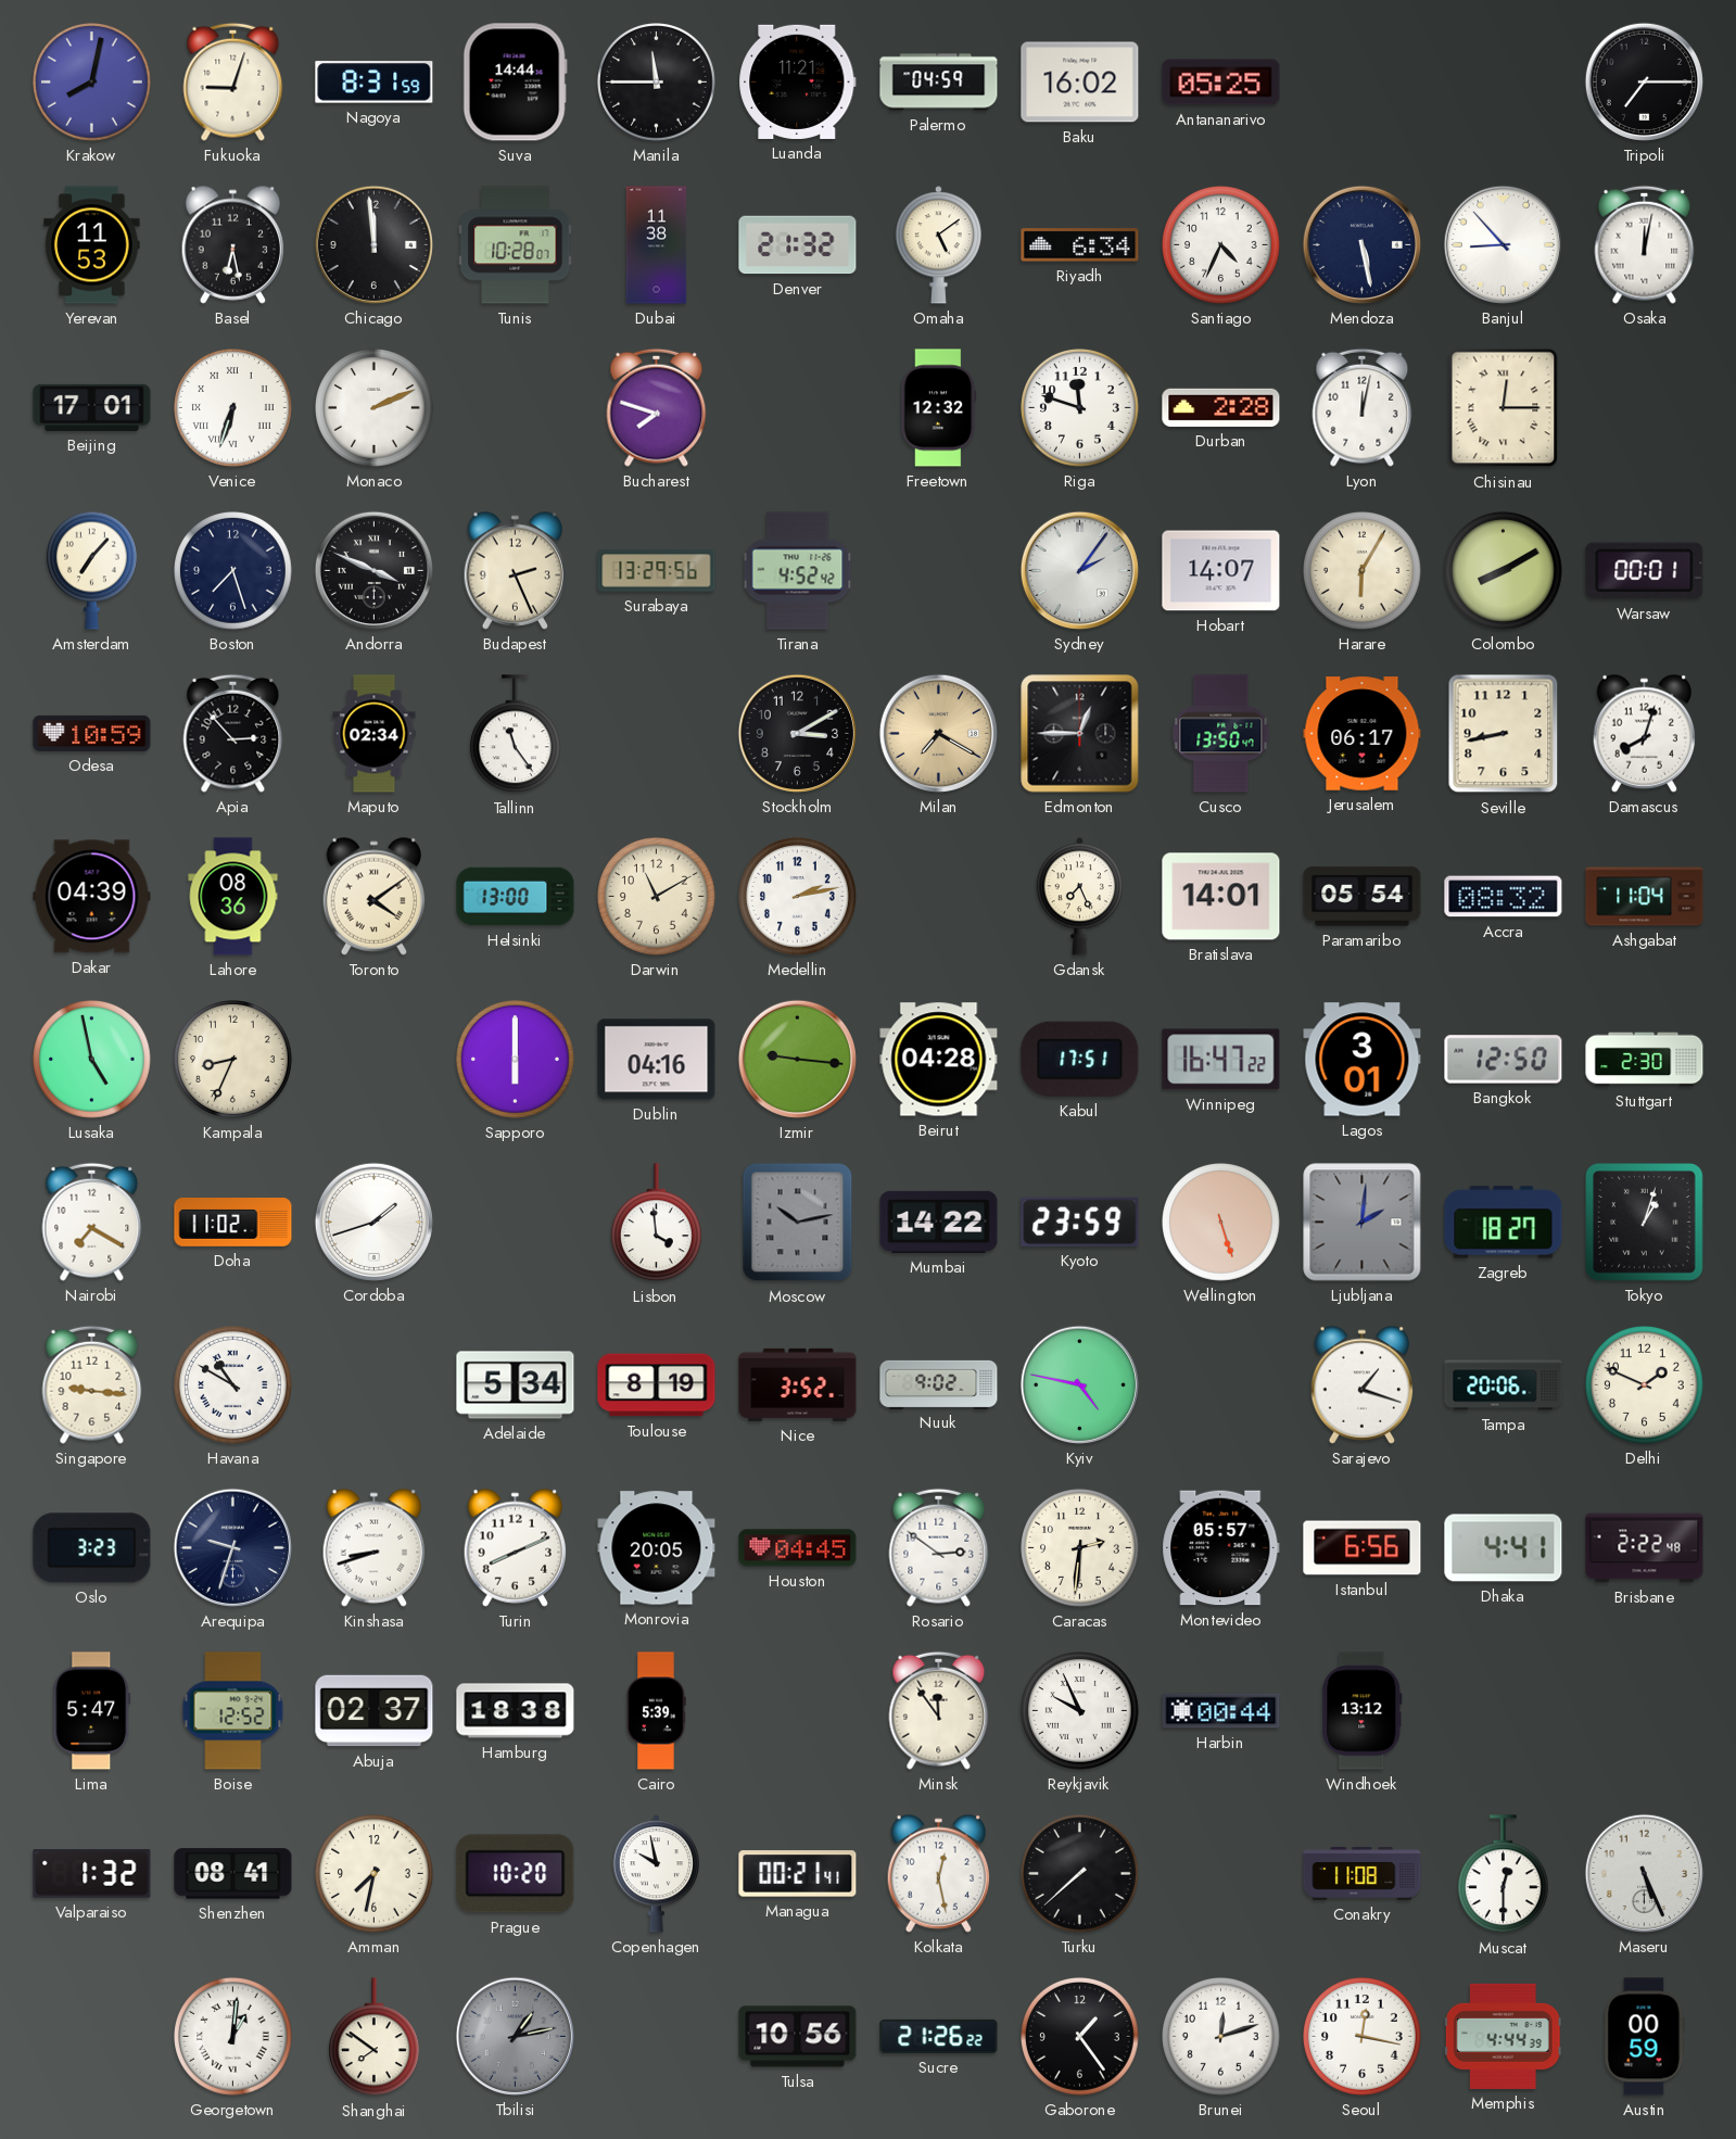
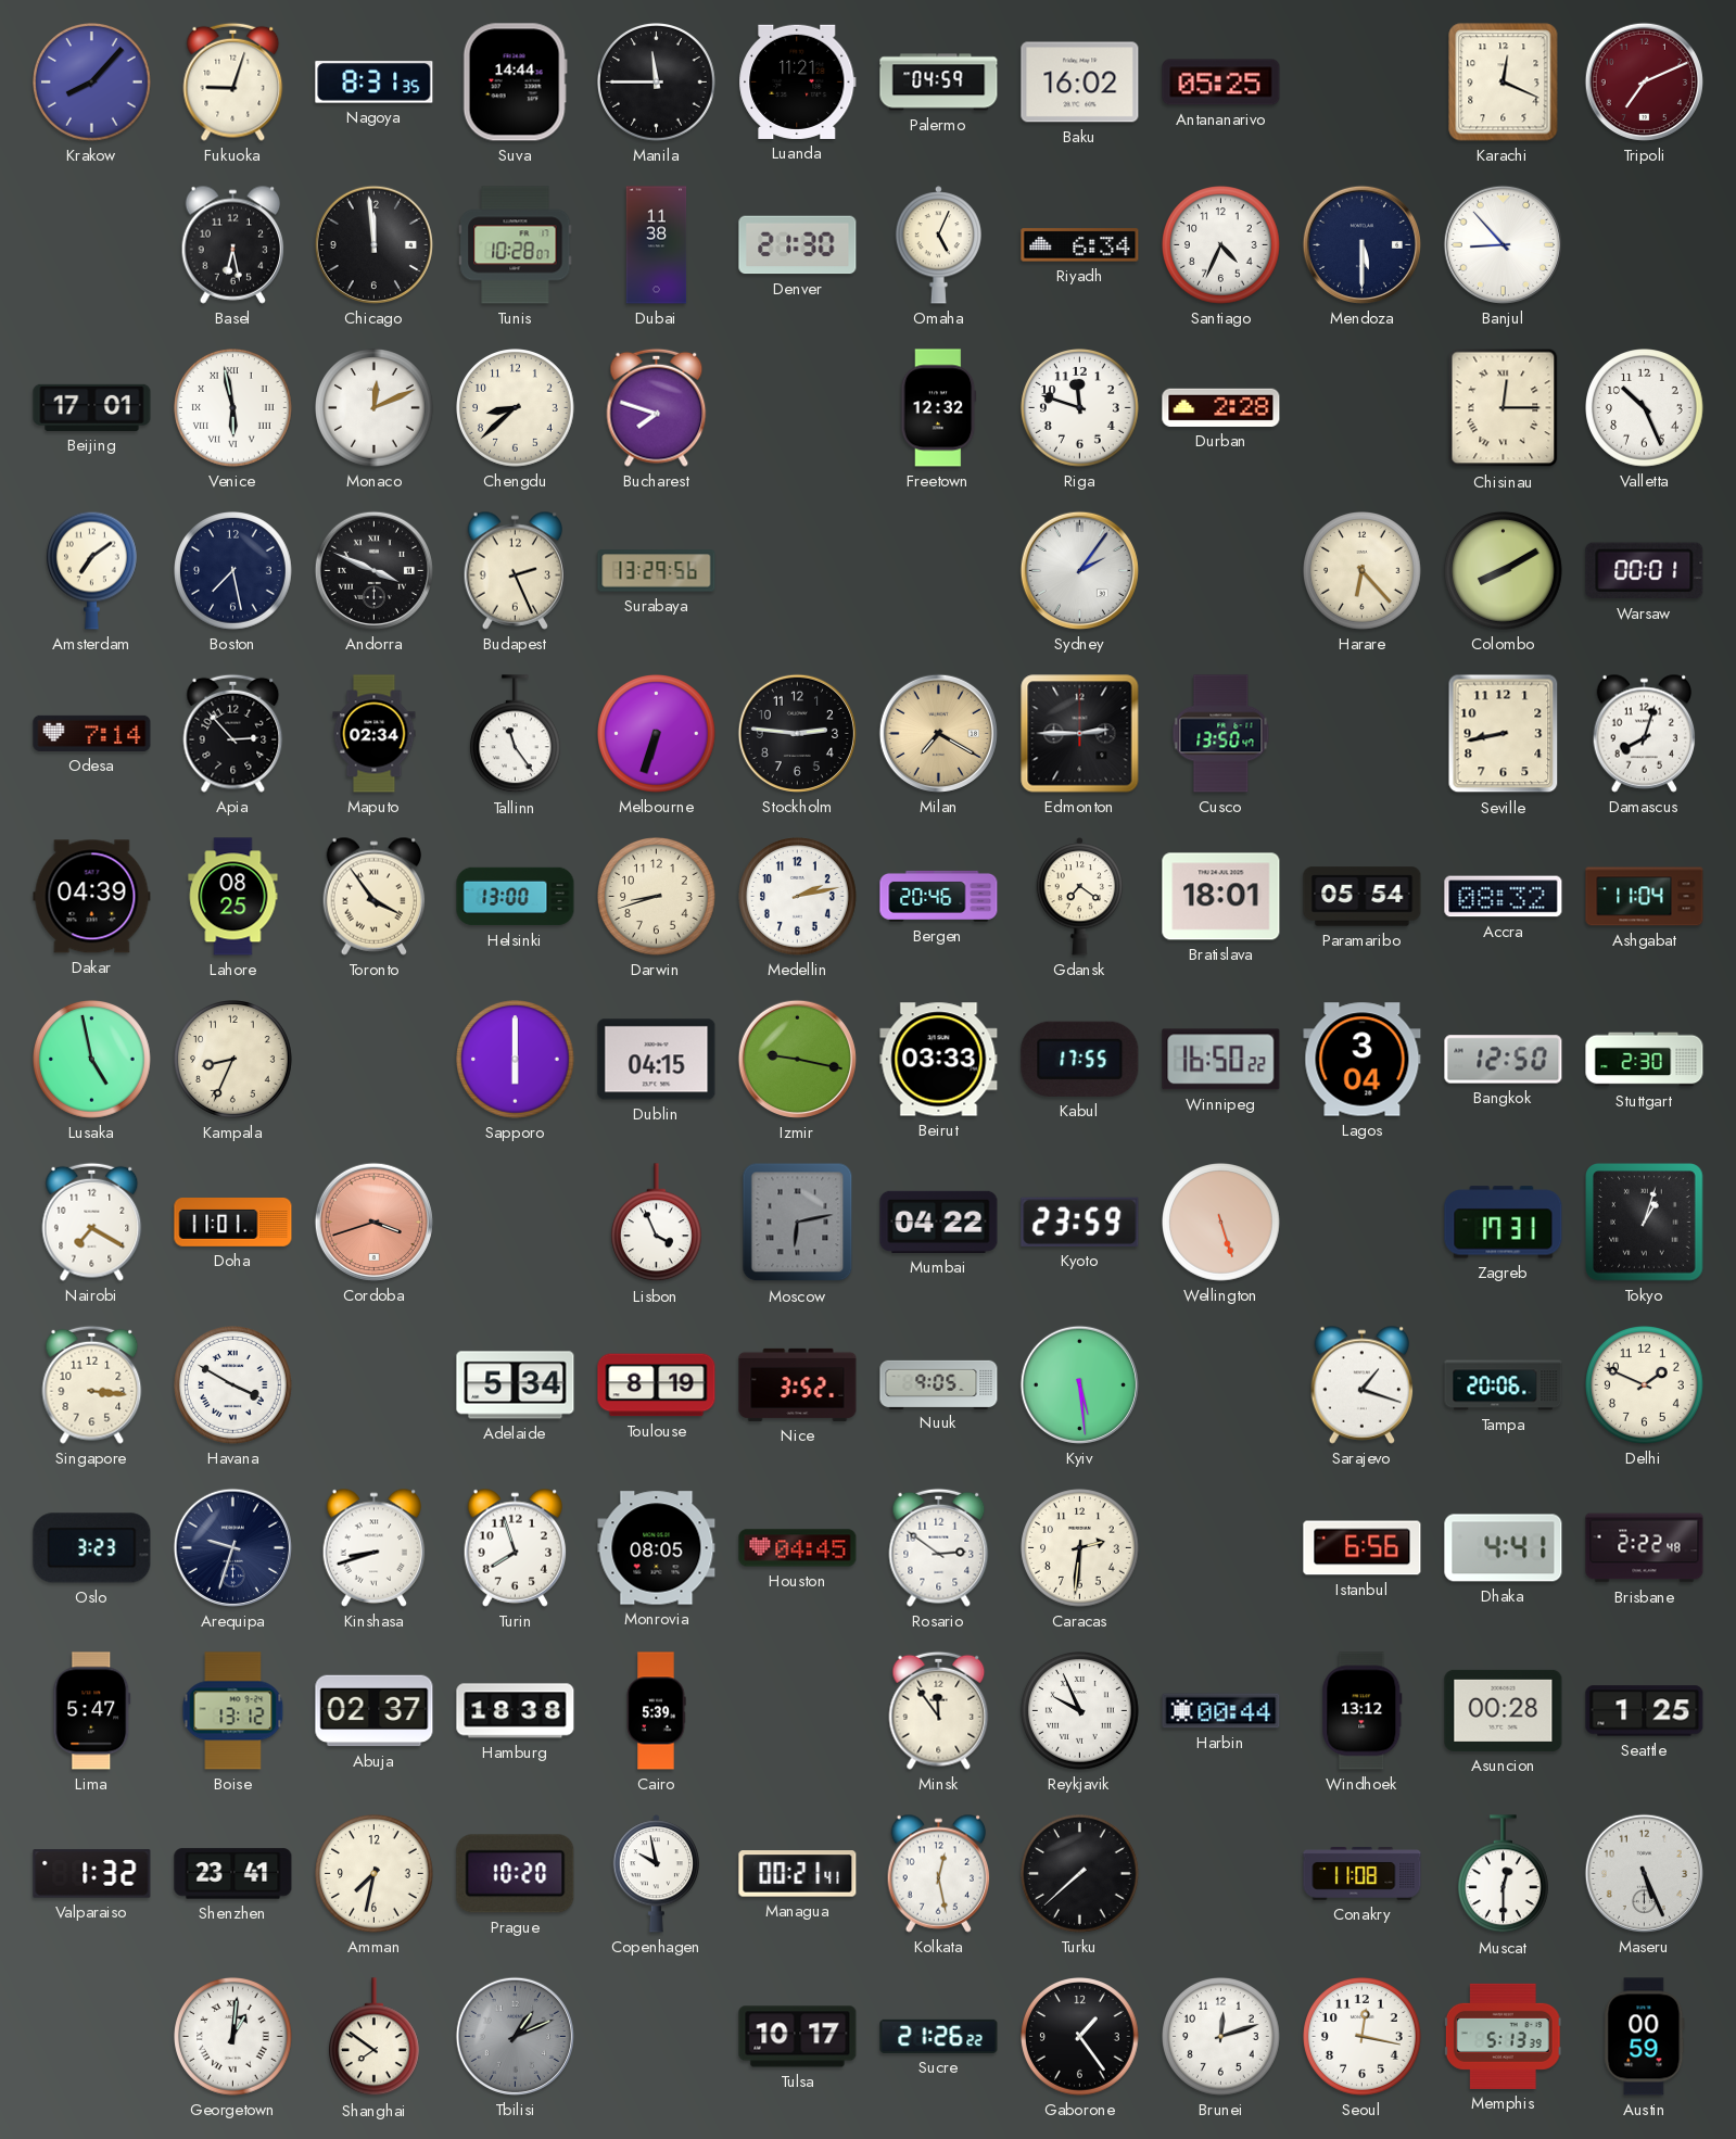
Krakow: 8:02 -> 8:07
Nagoya: 8:31:59 -> 8:31:35
Karachi: none -> 12:19
Tripoli: 7:15 -> 7:11
Tripoli dial: black -> burgundy
Yerevan: 11:53 -> none
Denver: 21:32 -> 21:30
Omaha: 5:09 -> 5:04
Mendoza: 5:28 -> 5:30
Osaka: 12:02 -> none
Venice: 6:33 -> 5:58
Monaco: 2:11 -> 12:11
Chengdu: none -> 8:38
Lyon: 12:02 -> none
Valletta: none -> 10:26
Amsterdam: 7:07 -> 7:09
Boston: 7:27 -> 7:28
Tirana: 4:52 -> none
Hobart: 14:07 -> none
Harare: 6:05 -> 6:23
Odesa: 10:59 -> 7:14
Melbourne: none -> 6:33
Stockholm: 3:10 -> 2:46
Edmonton: 12:45 -> 2:45
Jerusalem: 06:17 -> none
Lahore: 08:36 -> 08:25
Toronto: 4:09 -> 3:54
Darwin: 11:10 -> 8:42
Bergen: none -> 20:46
Gdansk: 7:26 -> 7:21
Bratislava: 14:01 -> 18:01
Dublin: 04:16 -> 04:15
Izmir: 9:16 -> 9:17
Beirut: 04:28 -> 03:33
Kabul: 17:51 -> 17:55
Winnipeg: 16:47 -> 16:50
Lagos: 3:01 -> 3:04
Doha: 11:02 -> 11:01
Cordoba: 1:42 -> 3:42
Cordoba dial: white -> salmon
Lisbon: 3:59 -> 3:56
Moscow: 10:13 -> 6:13
Mumbai: 14:22 -> 04:22
Ljubljana: 2:01 -> none
Zagreb: 18:27 -> 17:31
Singapore: 9:16 -> 3:16
Havana: 10:50 -> 3:50
Nuuk: 9:02 -> 9:05
Kyiv: 4:47 -> 5:29
Turin: 8:11 -> 7:57
Monrovia: 20:05 -> 08:05
Montevideo: 05:57 -> none
Boise: 12:52 -> 13:12
Asuncion: none -> 00:28
Seattle: none -> 1:25
Shenzhen: 08:41 -> 23:41
Tbilisi: 1:13 -> 1:11
Tulsa: 10:56 -> 10:17
Memphis: 4:44 -> 5:13
